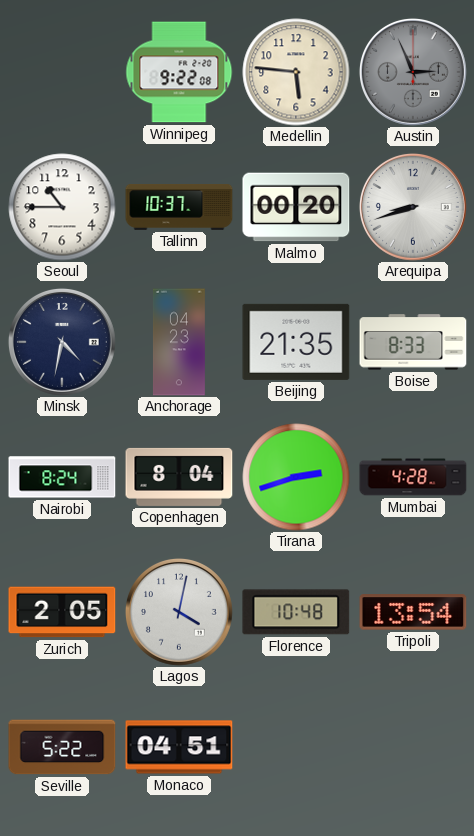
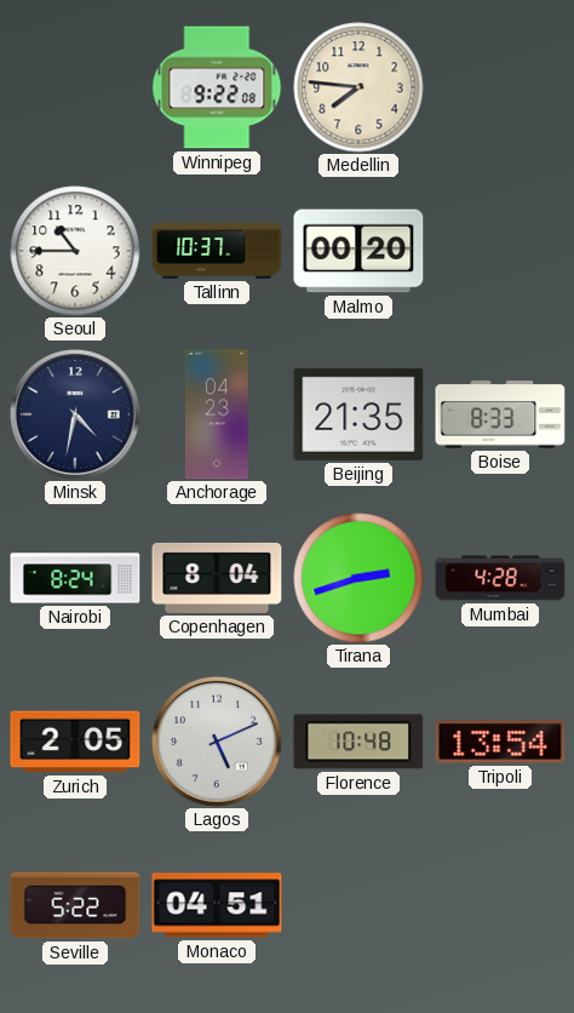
Medellin: 5:46 -> 7:46
Austin: 2:56 -> none
Arequipa: 8:42 -> none
Lagos: 4:02 -> 5:11
